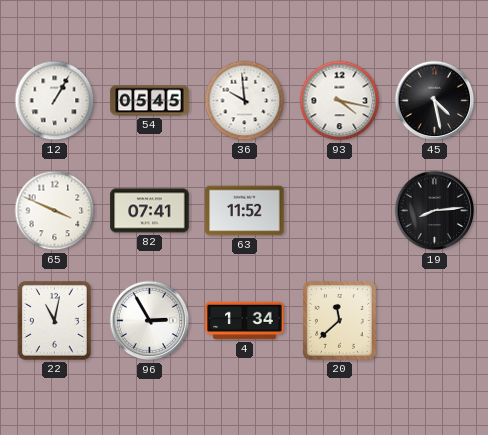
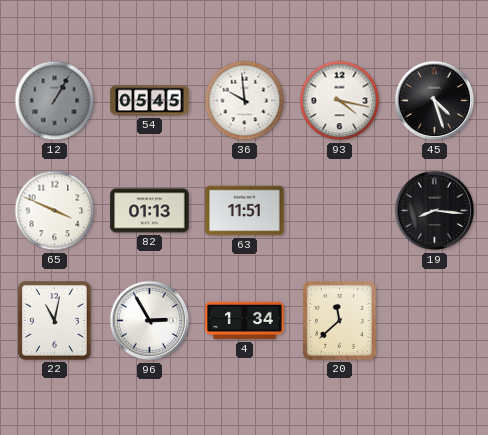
12 dial: white -> grey
45: 4:28 -> 4:27
82: 07:41 -> 01:13
63: 11:52 -> 11:51
19: 8:14 -> 8:16
